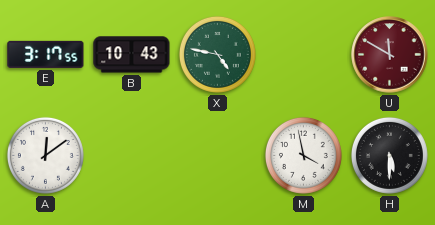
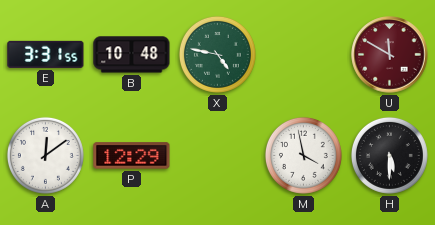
E: 3:17 -> 3:31
B: 10:43 -> 10:48
P: none -> 12:29
